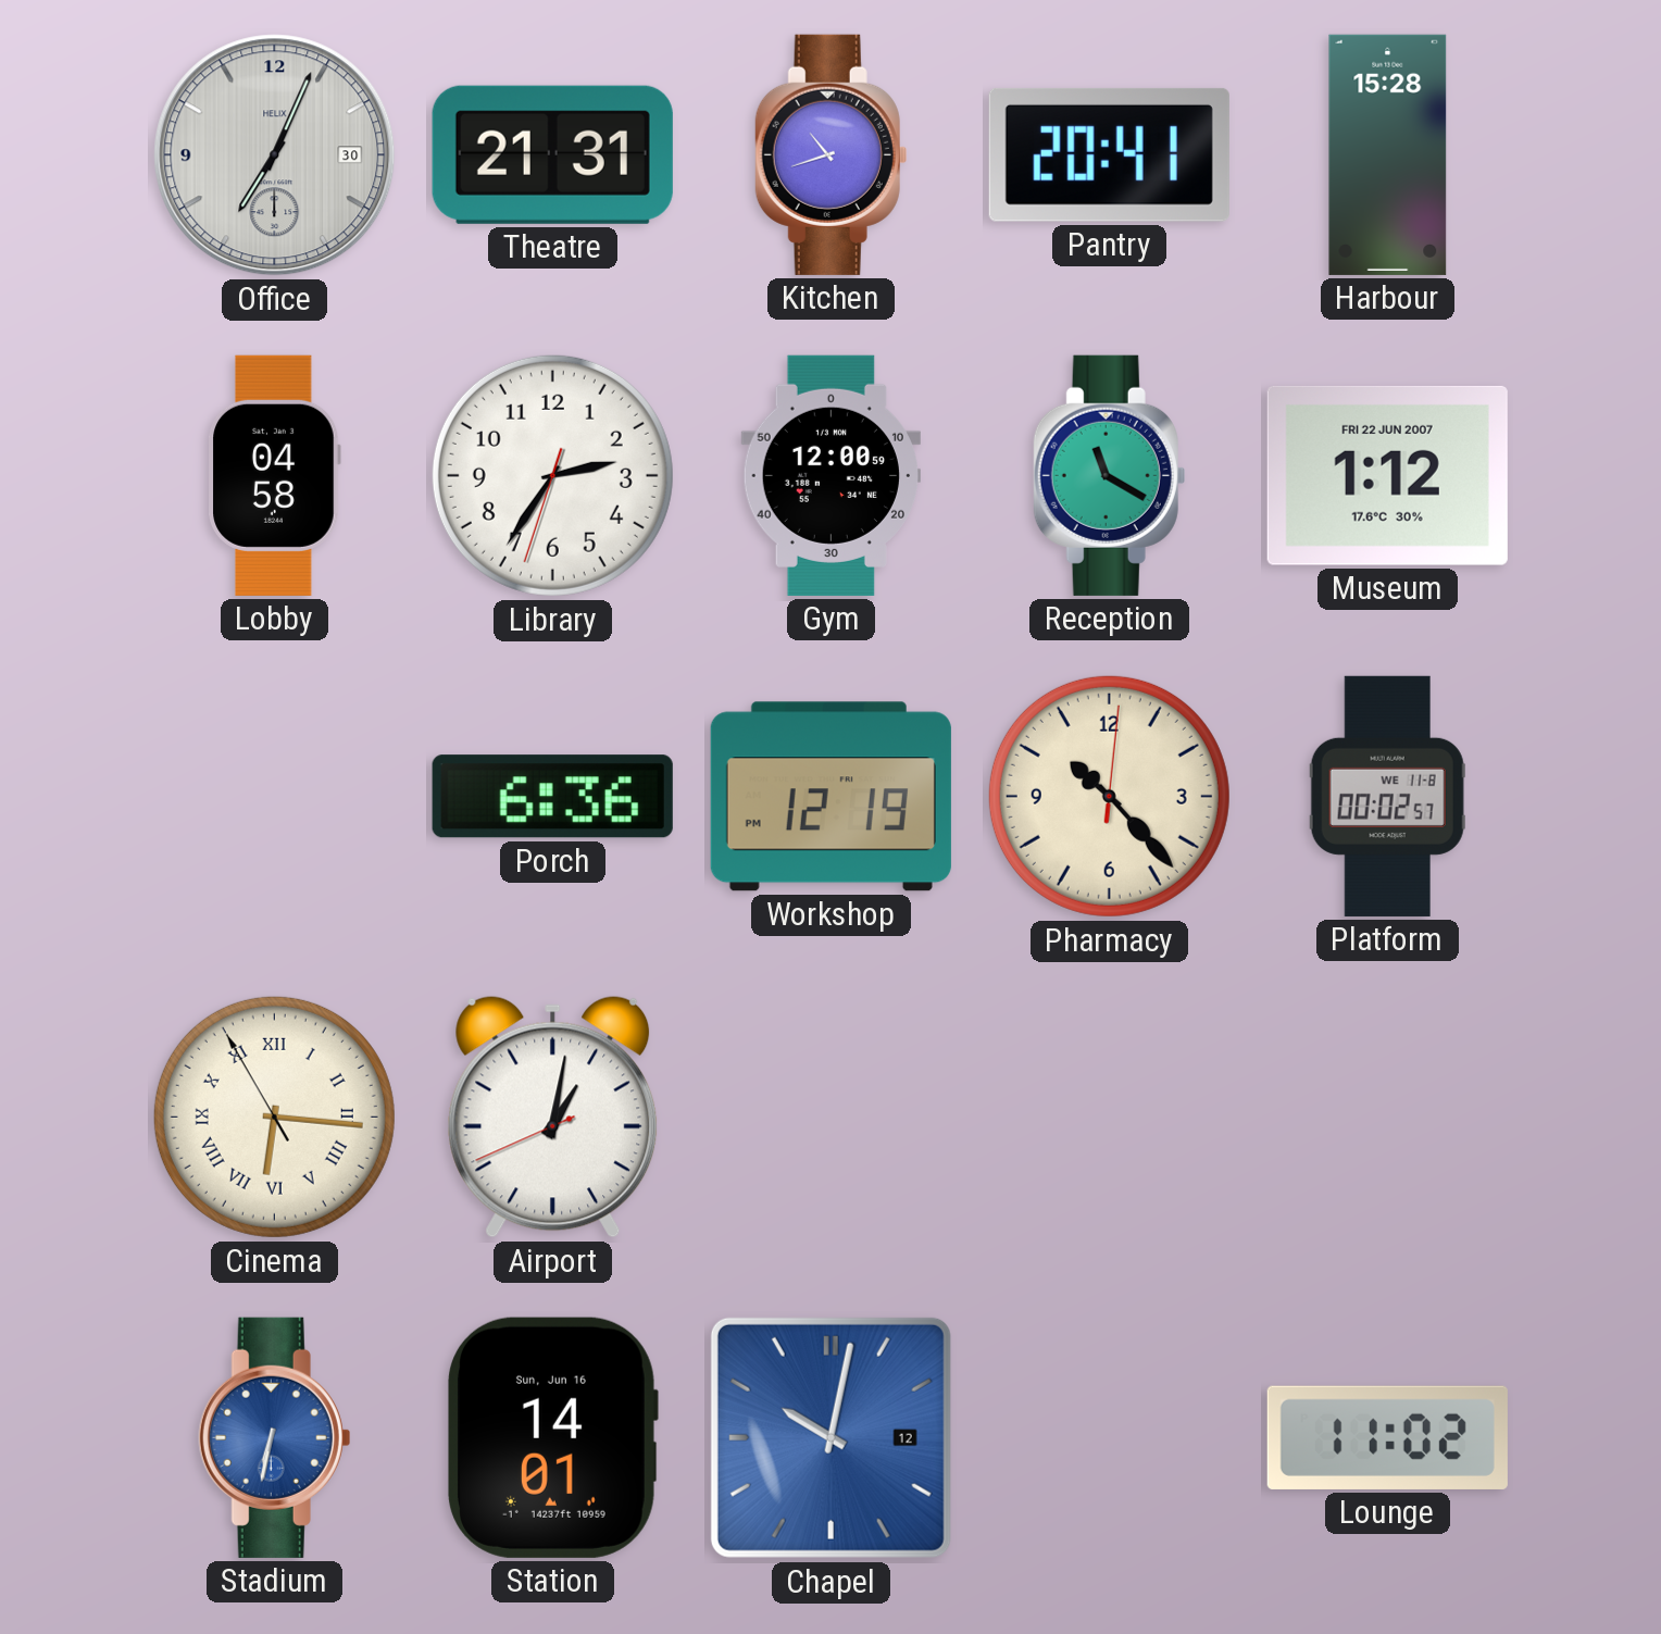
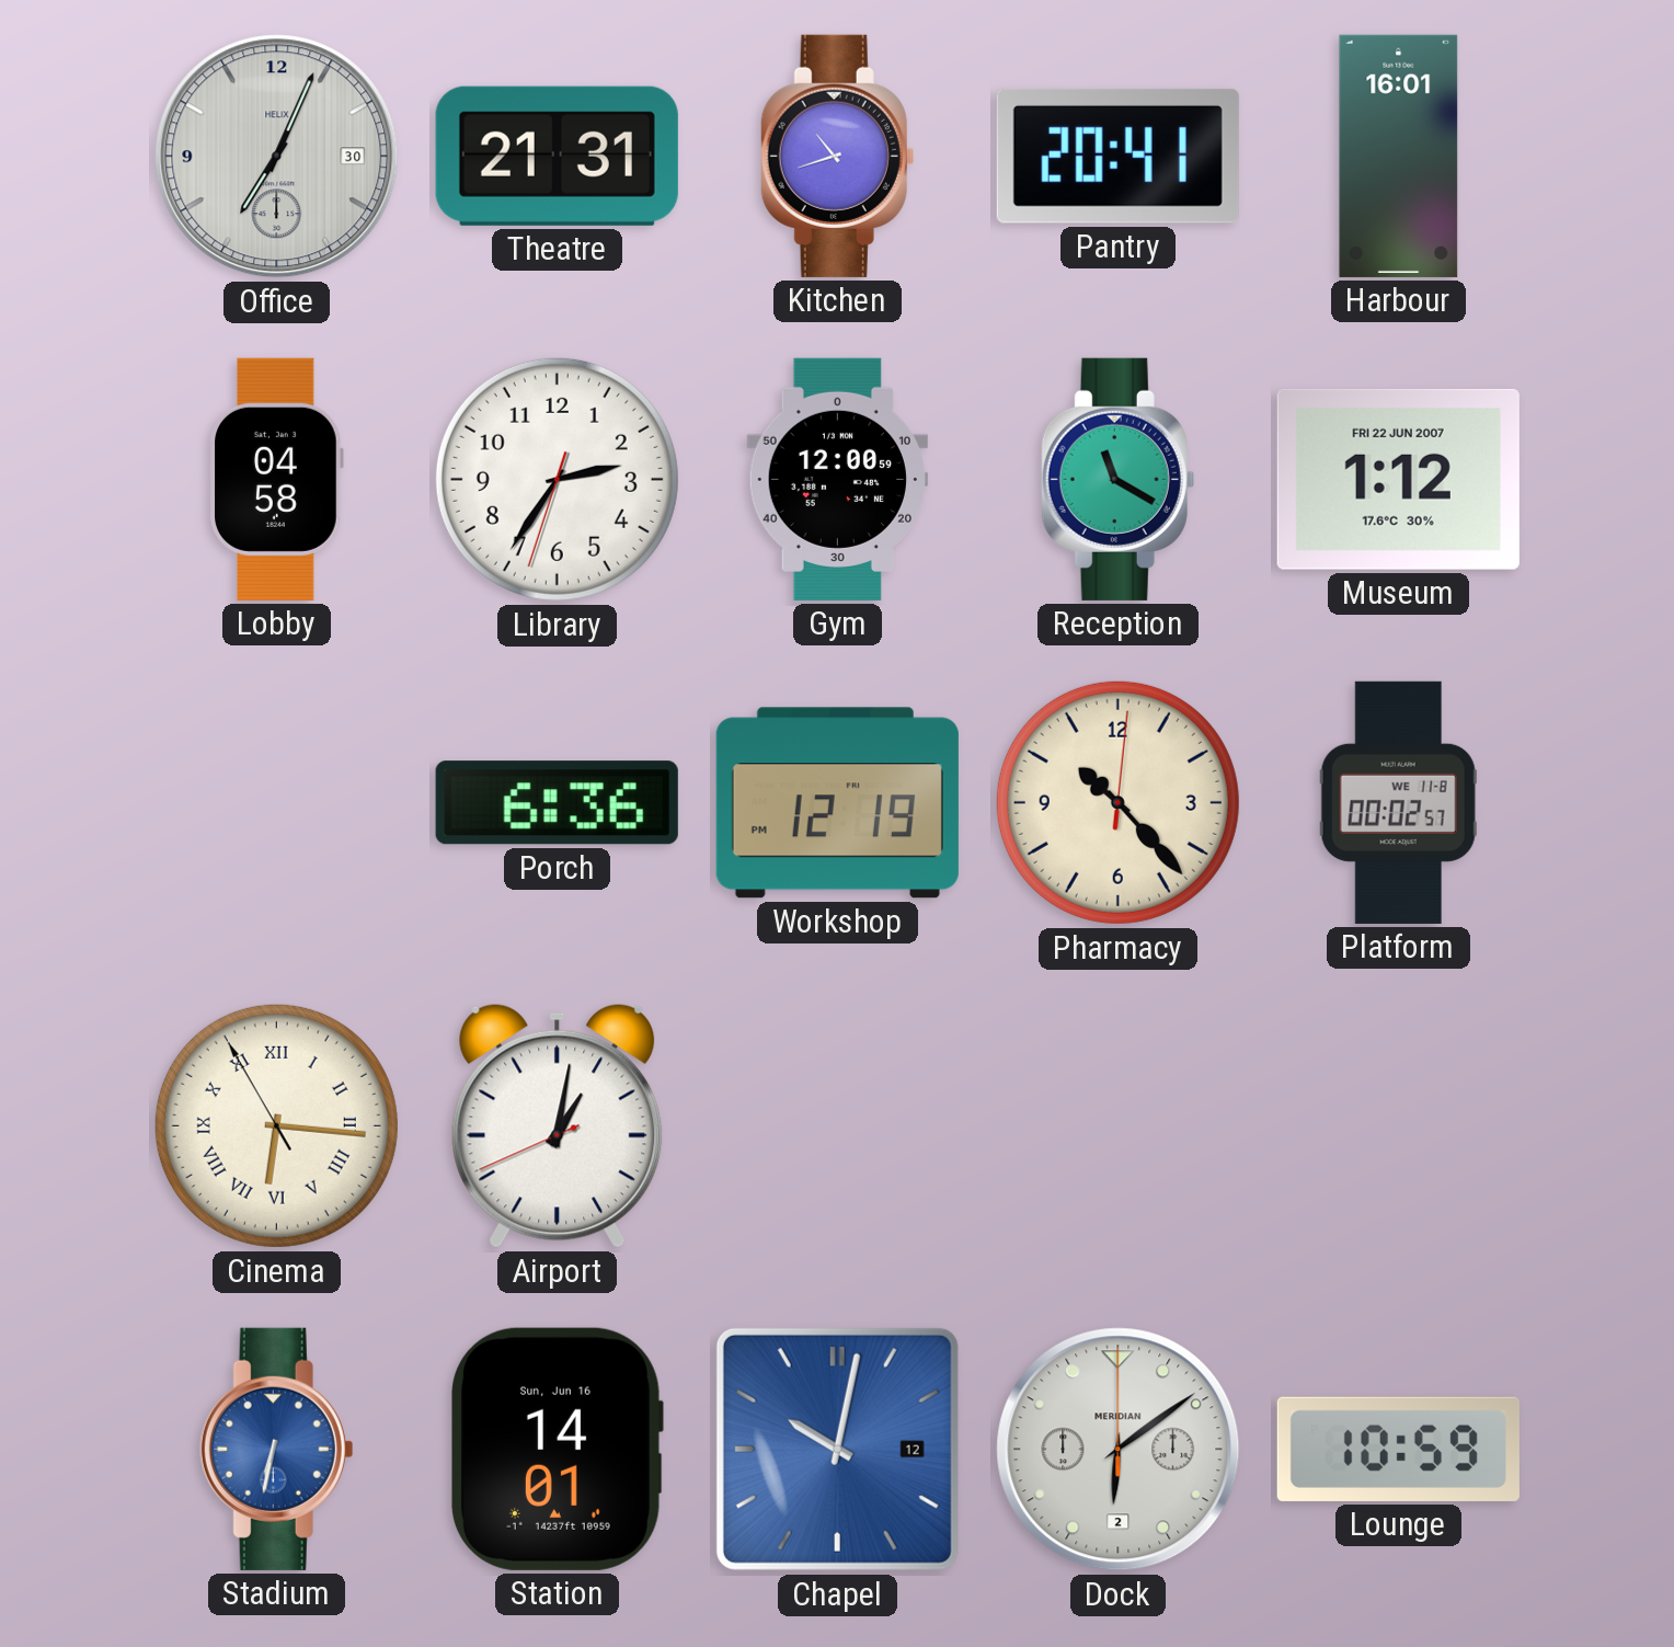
Harbour: 15:28 -> 16:01
Dock: none -> 6:09
Lounge: 11:02 -> 10:59
